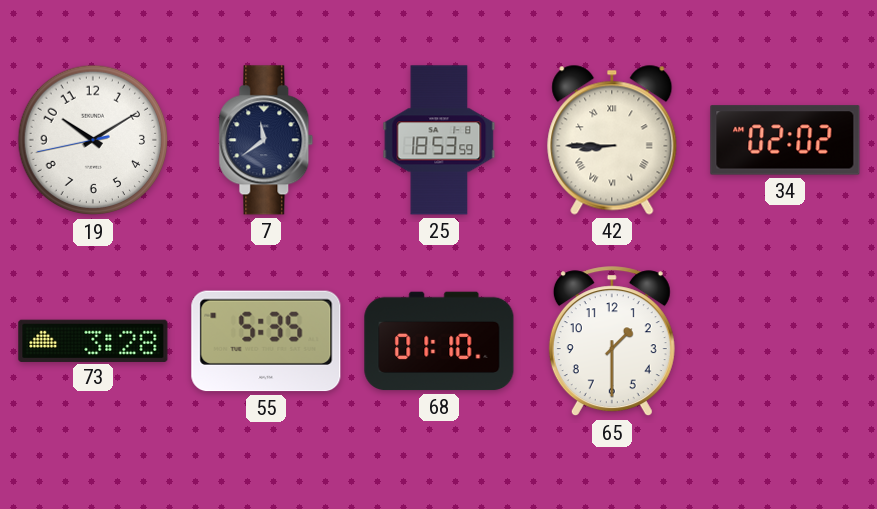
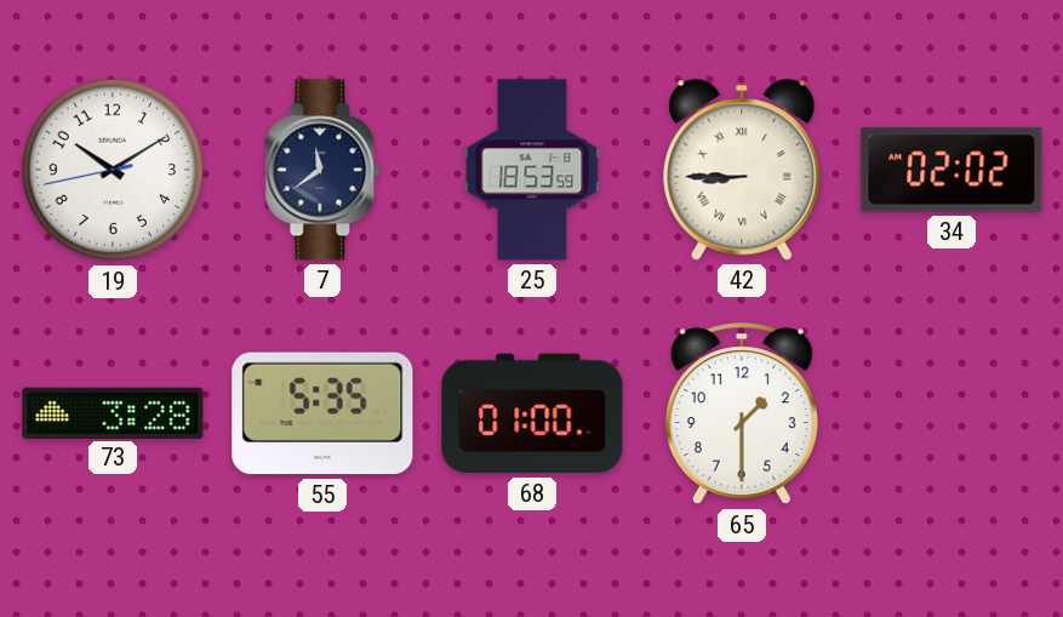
68: 01:10 -> 01:00
